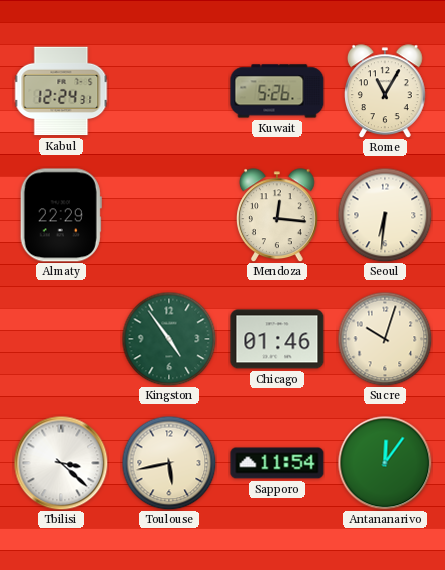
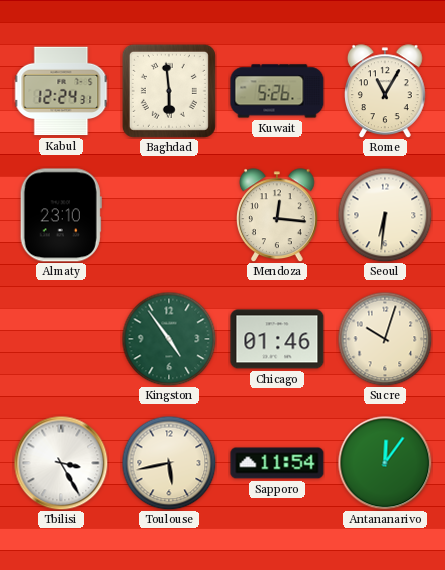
Baghdad: none -> 5:59
Almaty: 22:29 -> 23:10
Tbilisi: 3:22 -> 3:25
